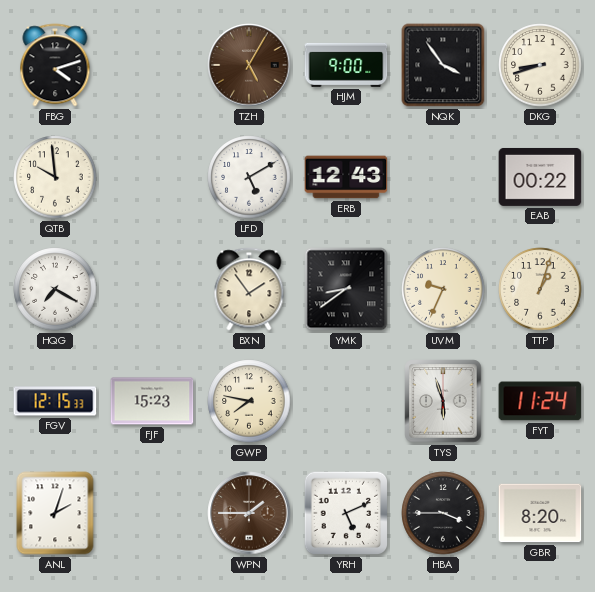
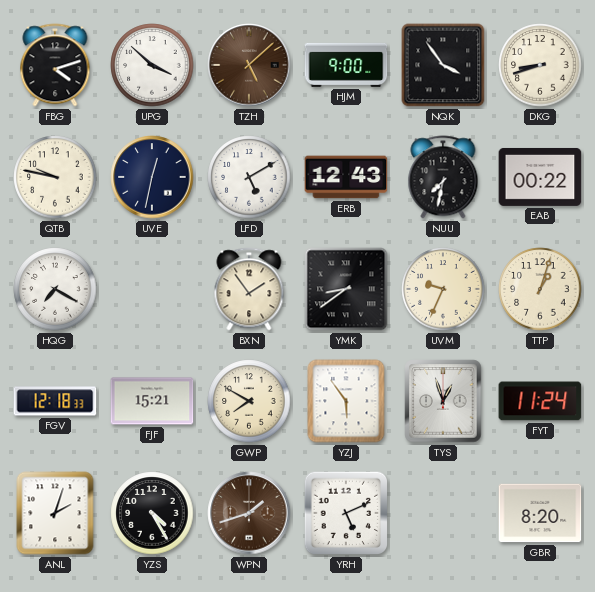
UPG: none -> 3:52
TZH: 5:05 -> 5:08
QTB: 9:59 -> 9:47
UVE: none -> 12:32
NUU: none -> 7:32
FGV: 12:15 -> 12:18
FJF: 15:23 -> 15:21
GWP: 7:47 -> 7:50
YZJ: none -> 5:54
TYS: 5:57 -> 12:57
YZS: none -> 4:25
WPN: 1:45 -> 1:42
HBA: 3:45 -> none
